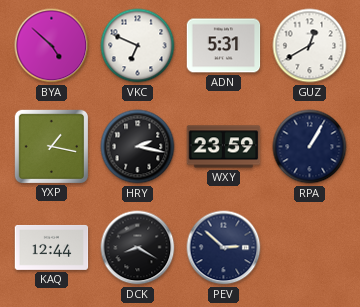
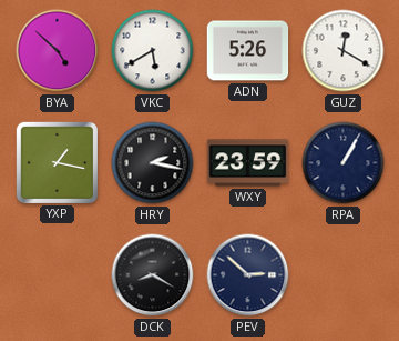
VKC: 6:49 -> 5:40
ADN: 5:31 -> 5:26
GUZ: 12:40 -> 12:20
KAQ: 12:44 -> none
